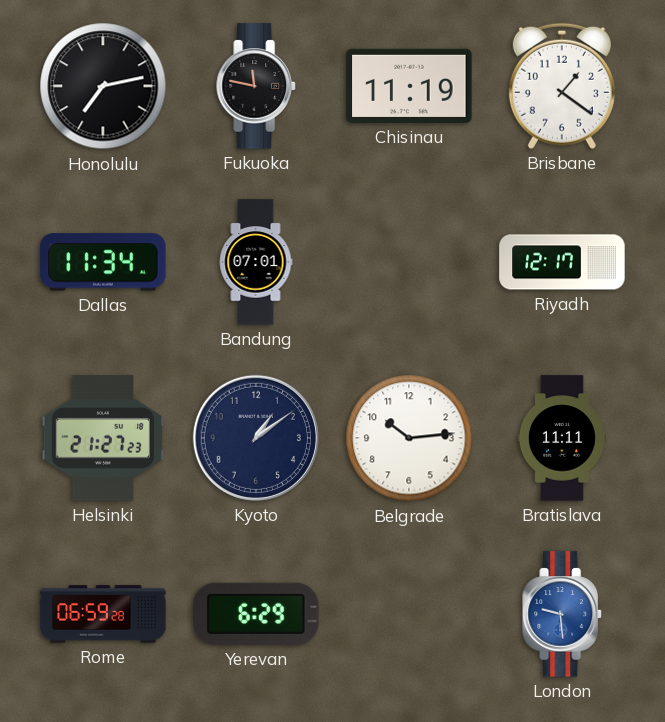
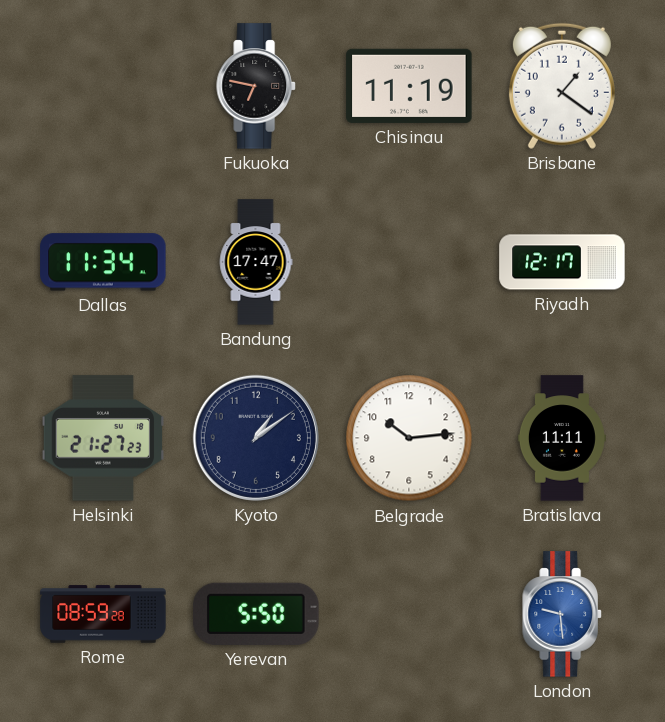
Honolulu: 7:13 -> none
Fukuoka: 11:47 -> 6:47
Bandung: 07:01 -> 17:47
Rome: 06:59 -> 08:59
Yerevan: 6:29 -> 5:50
